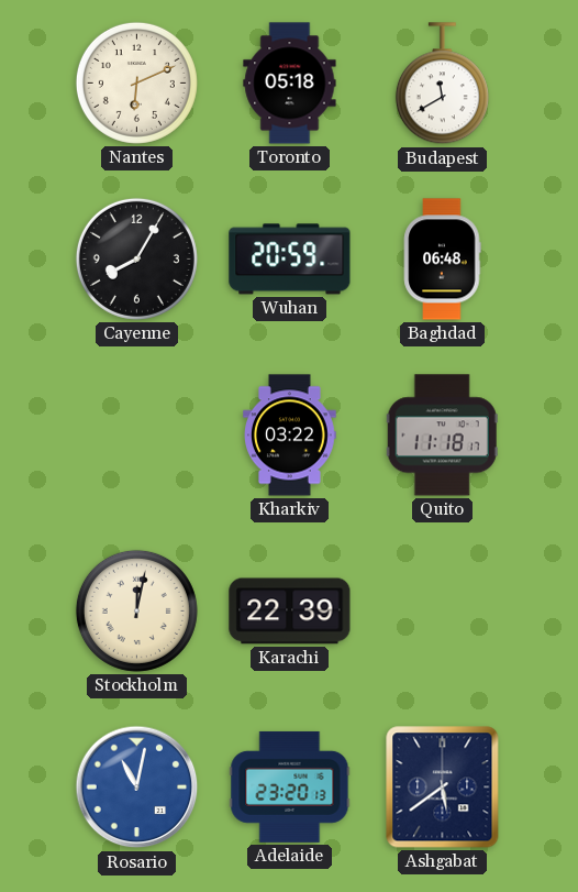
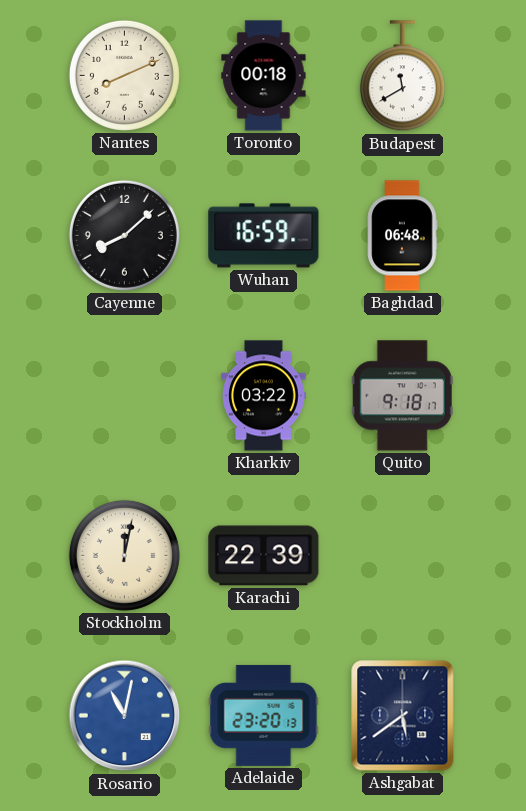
Nantes: 6:11 -> 8:11
Toronto: 05:18 -> 00:18
Cayenne: 8:05 -> 8:08
Wuhan: 20:59 -> 16:59
Quito: 11:18 -> 9:18
